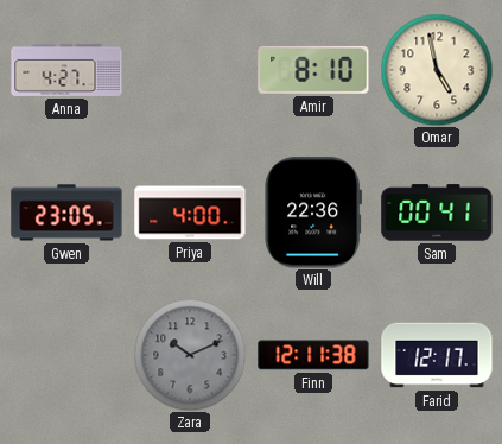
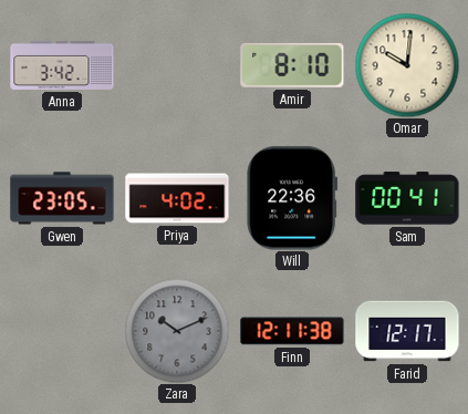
Anna: 4:27 -> 3:42
Omar: 4:58 -> 10:01
Priya: 4:00 -> 4:02
